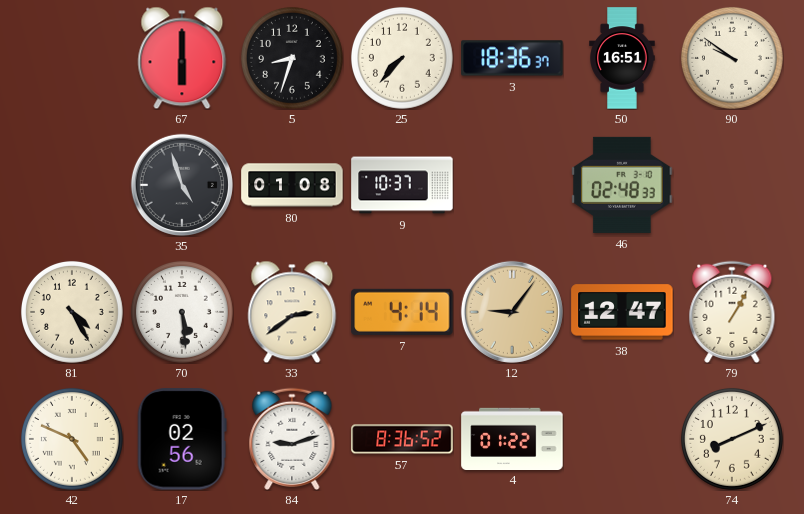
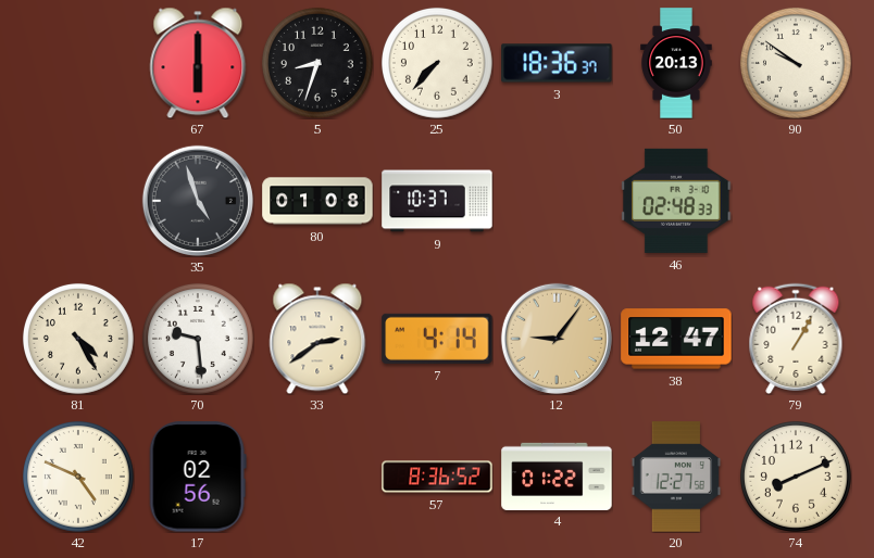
50: 16:51 -> 20:13
70: 5:29 -> 9:29
84: 9:12 -> none
20: none -> 12:27
